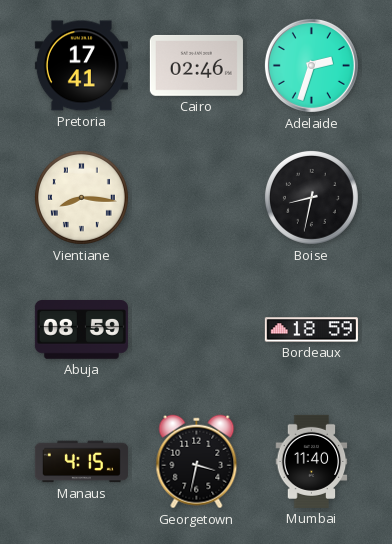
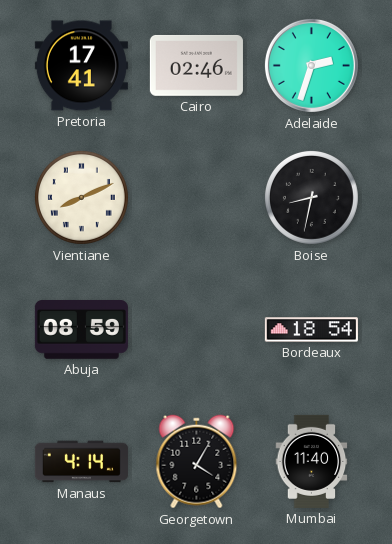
Vientiane: 8:16 -> 8:11
Bordeaux: 18:59 -> 18:54
Manaus: 4:15 -> 4:14
Georgetown: 3:32 -> 4:05
